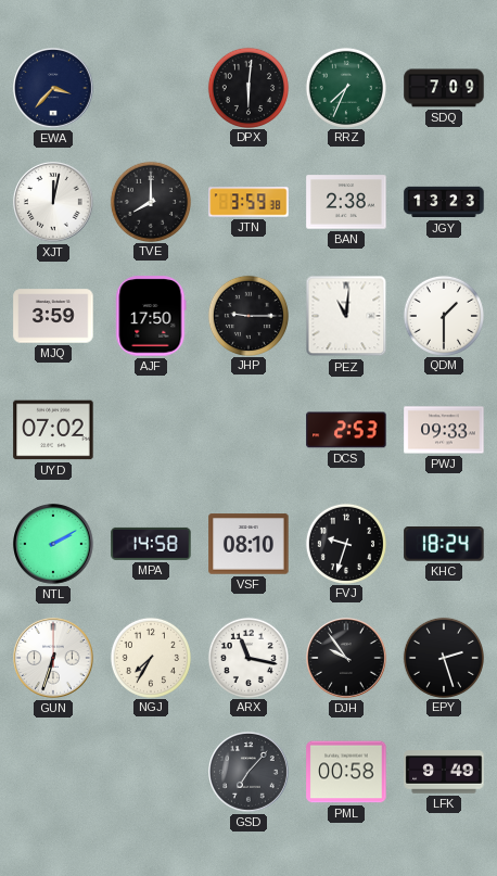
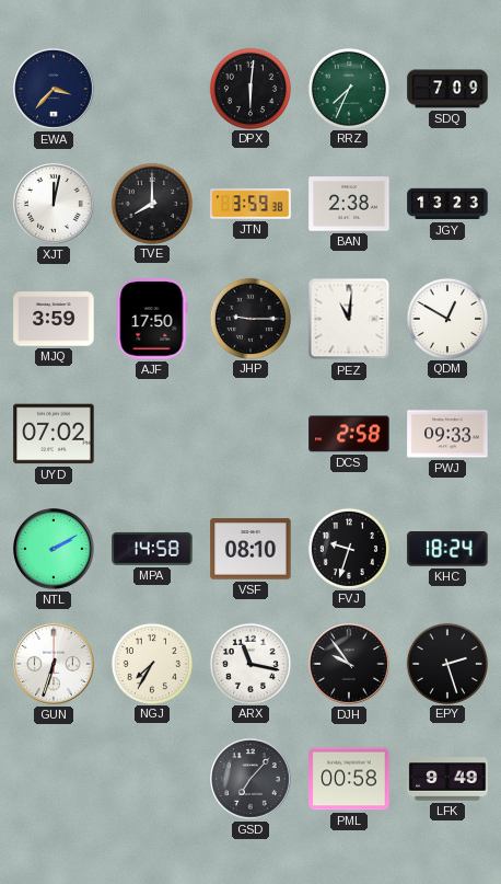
QDM: 1:30 -> 12:50
DCS: 2:53 -> 2:58
